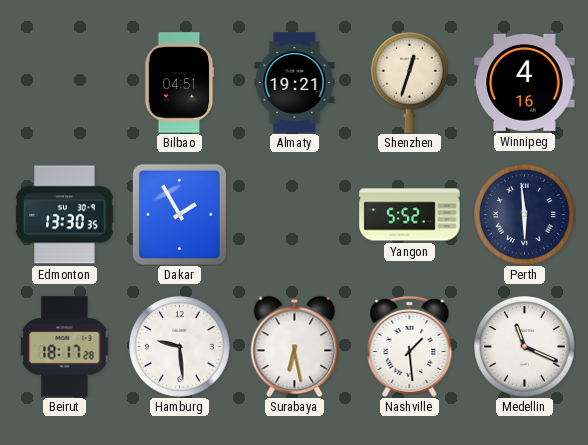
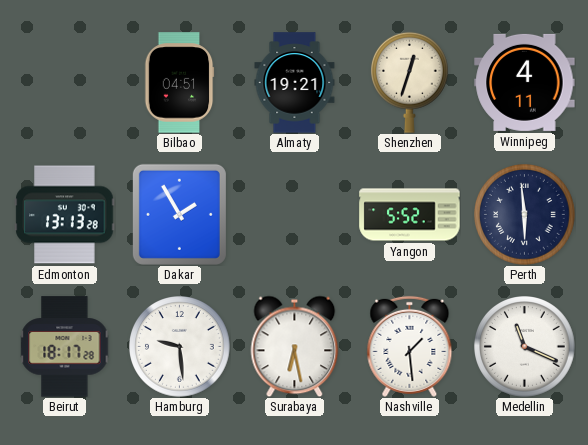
Winnipeg: 4:16 -> 4:11
Edmonton: 13:30 -> 13:13
